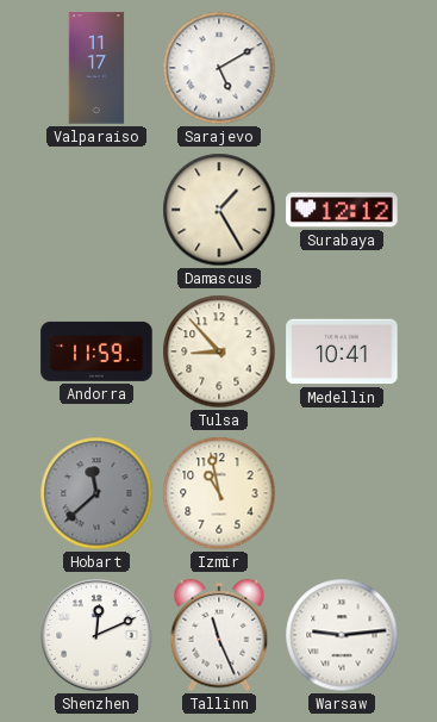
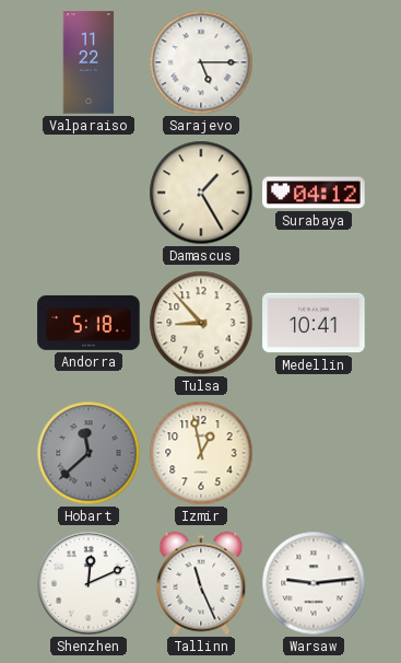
Valparaiso: 11:17 -> 11:22
Sarajevo: 5:10 -> 5:15
Surabaya: 12:12 -> 04:12
Andorra: 11:59 -> 5:18
Izmir: 10:58 -> 12:58
